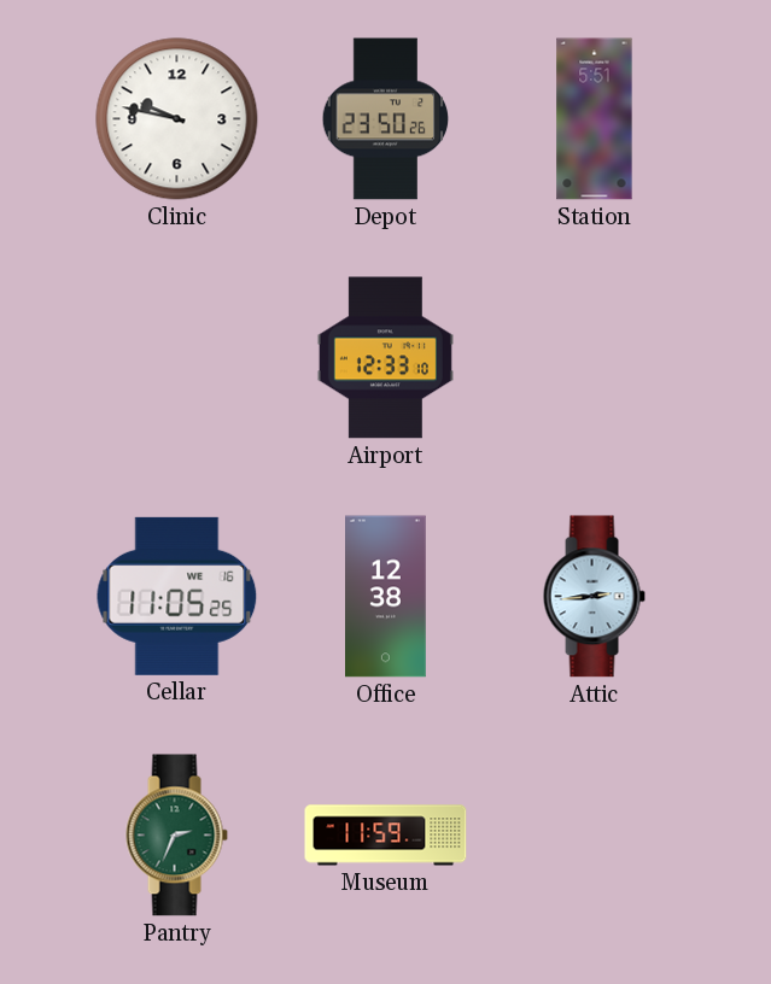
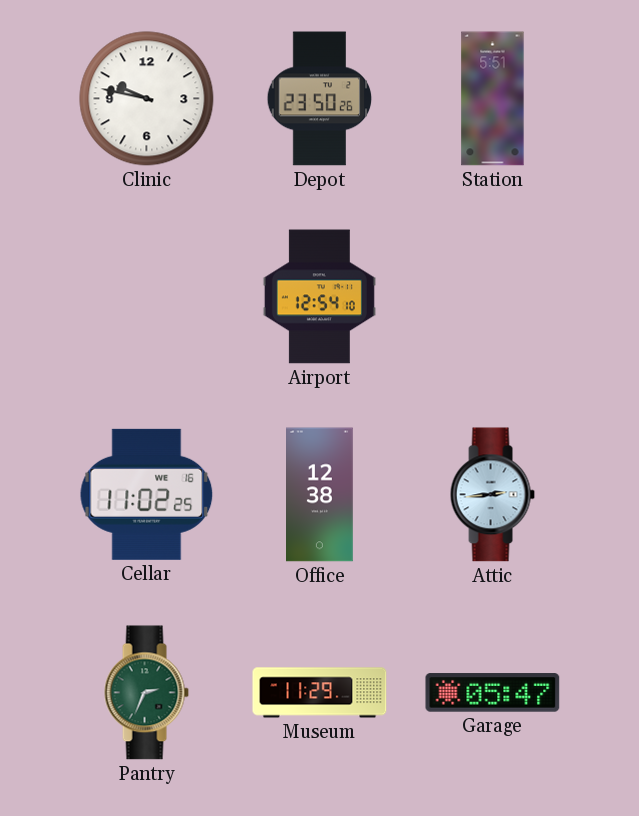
Airport: 12:33 -> 12:54
Cellar: 11:05 -> 11:02
Museum: 11:59 -> 11:29
Garage: none -> 05:47
